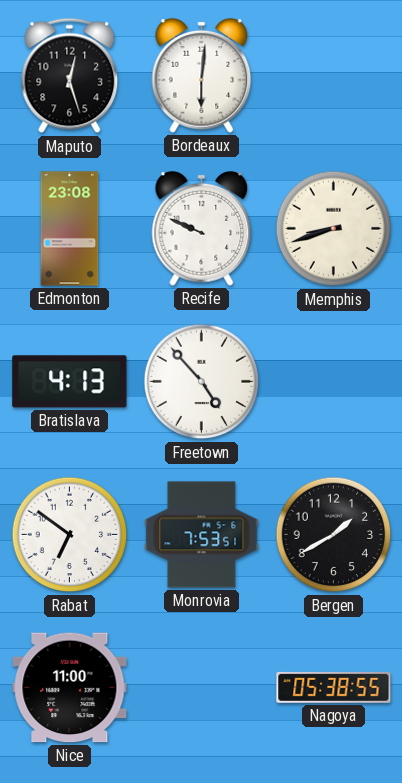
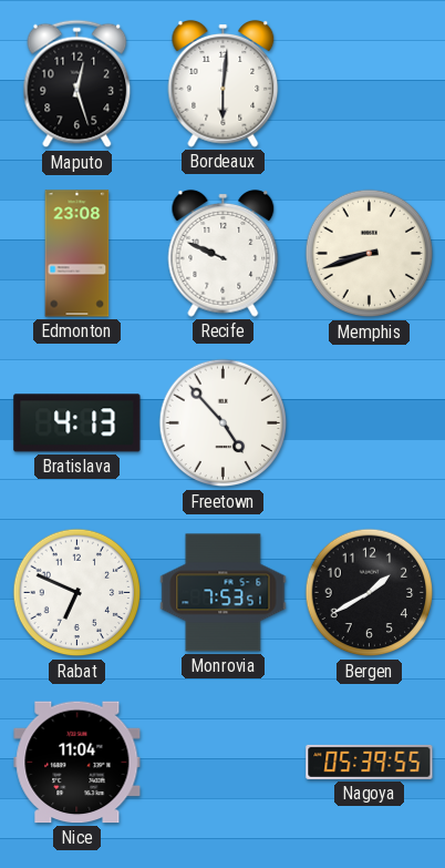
Rabat: 6:51 -> 6:49
Nice: 11:00 -> 11:04
Nagoya: 05:38 -> 05:39
